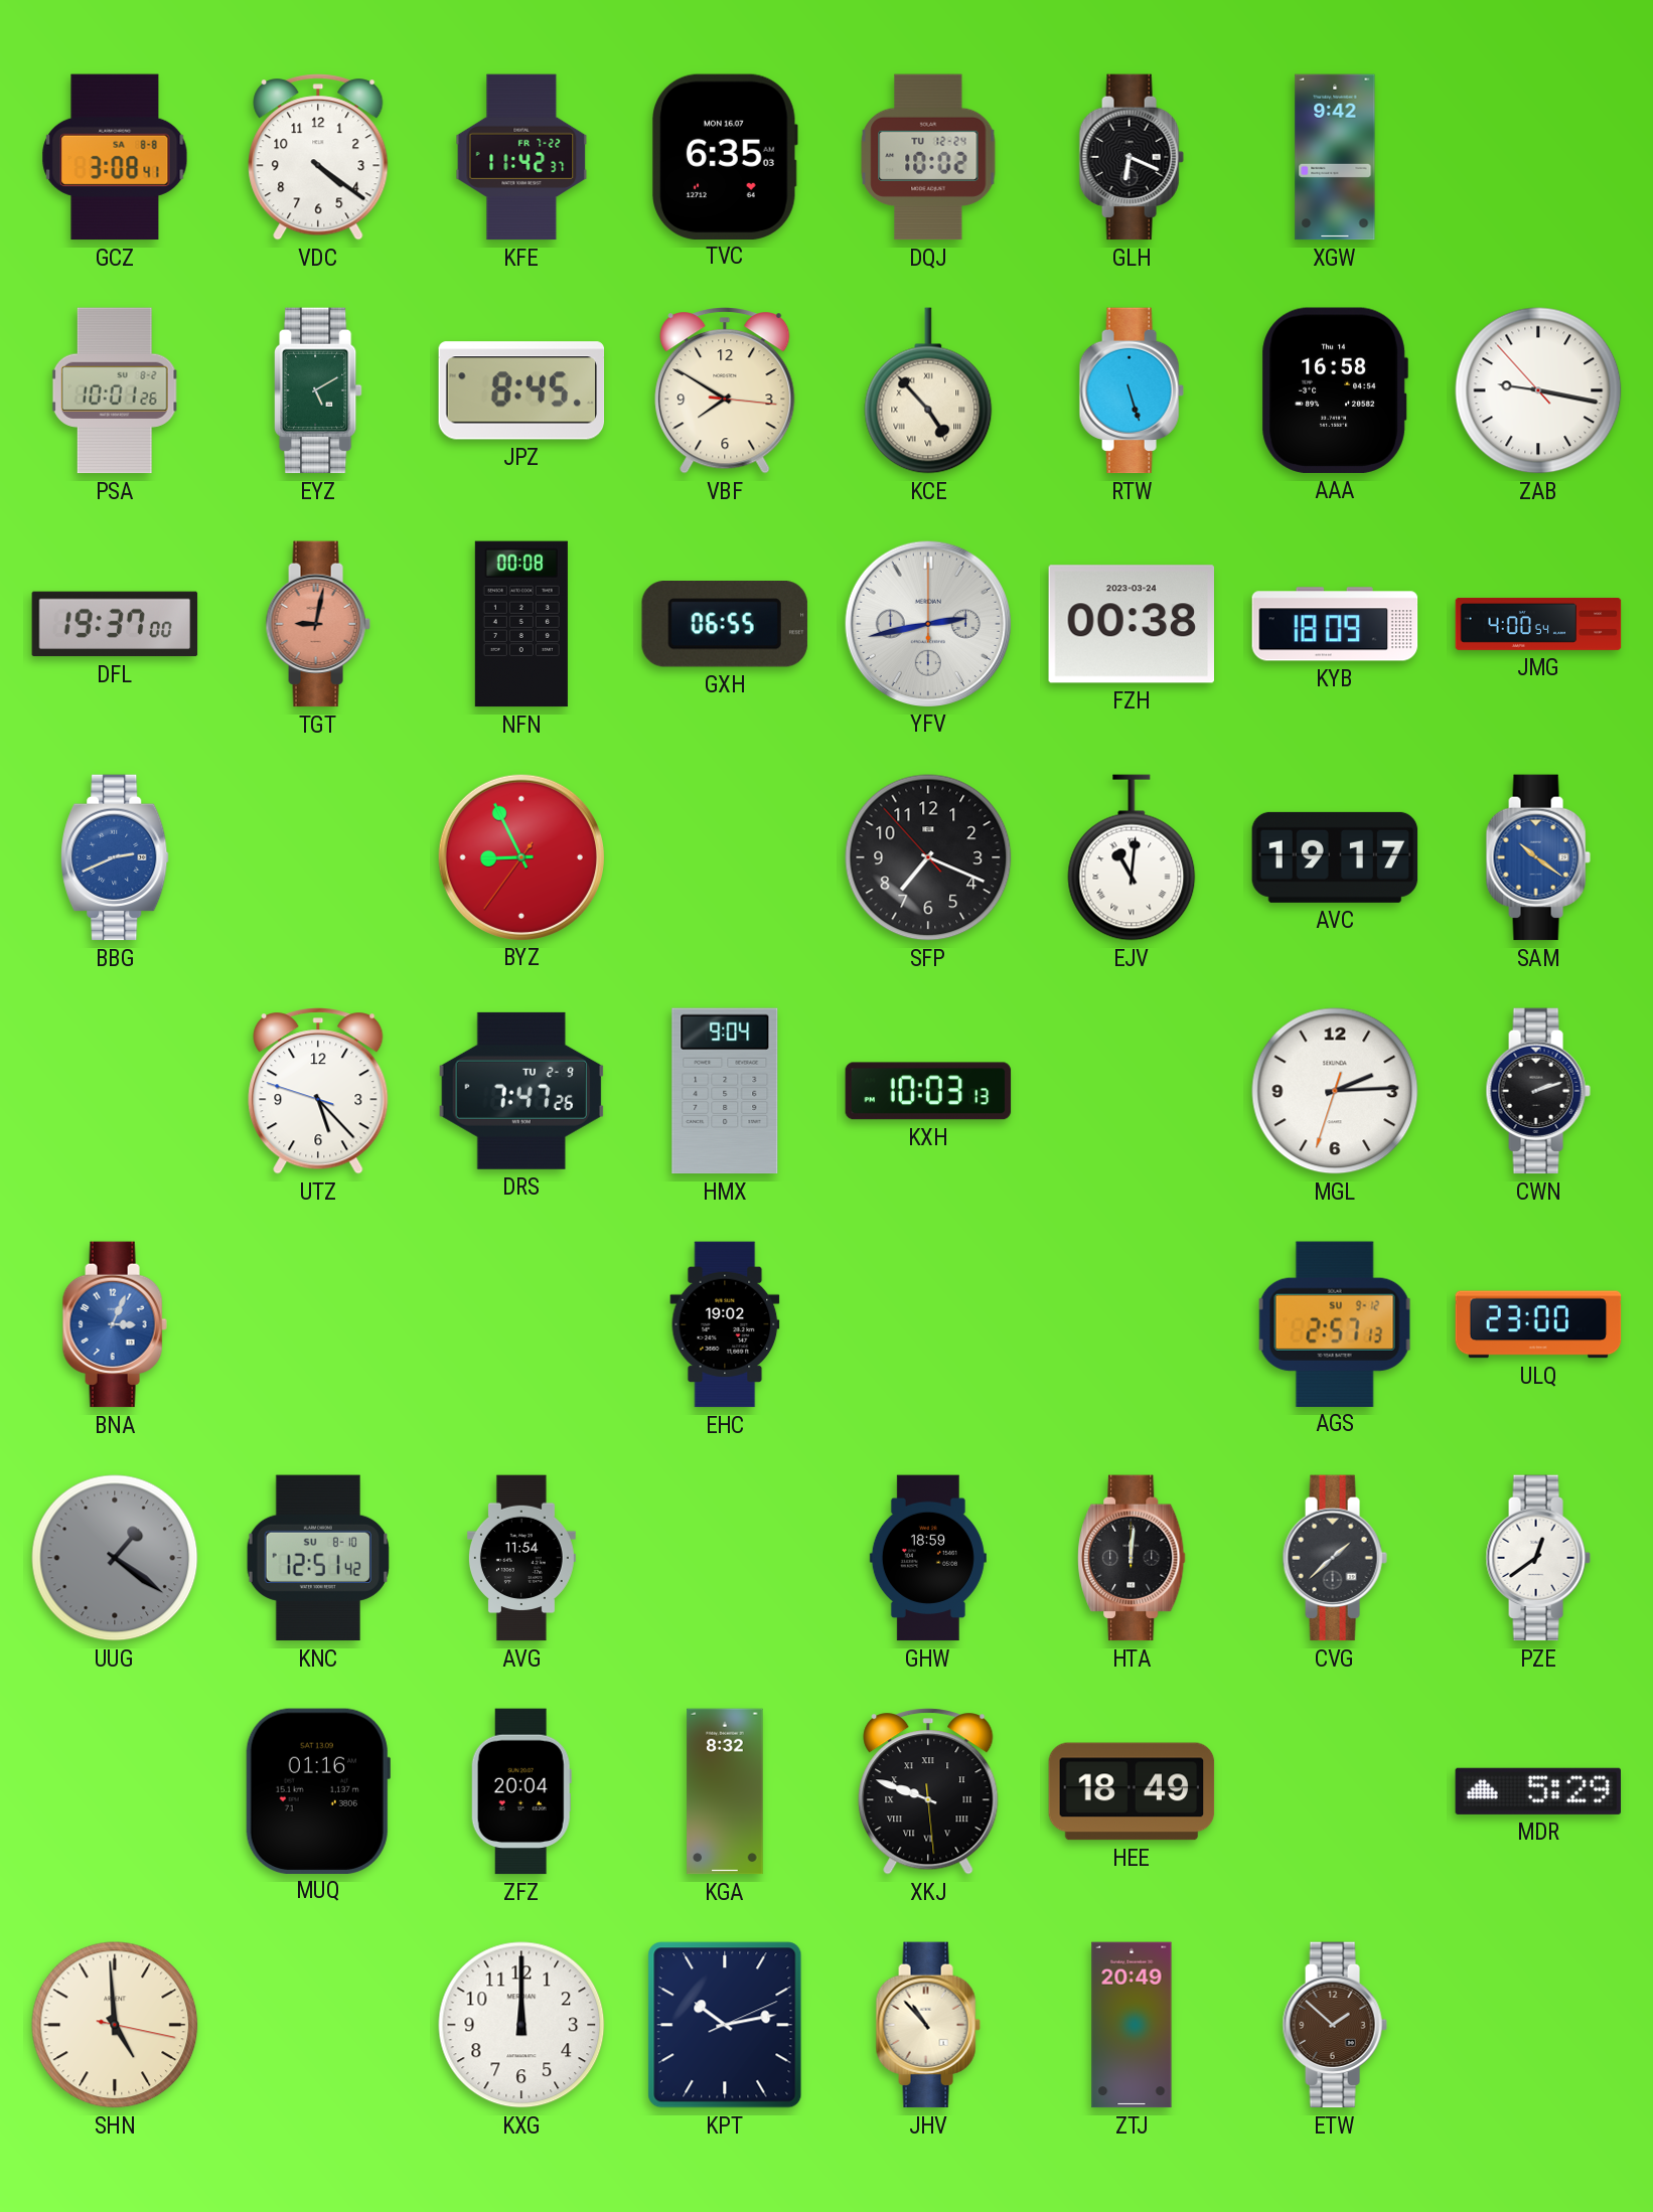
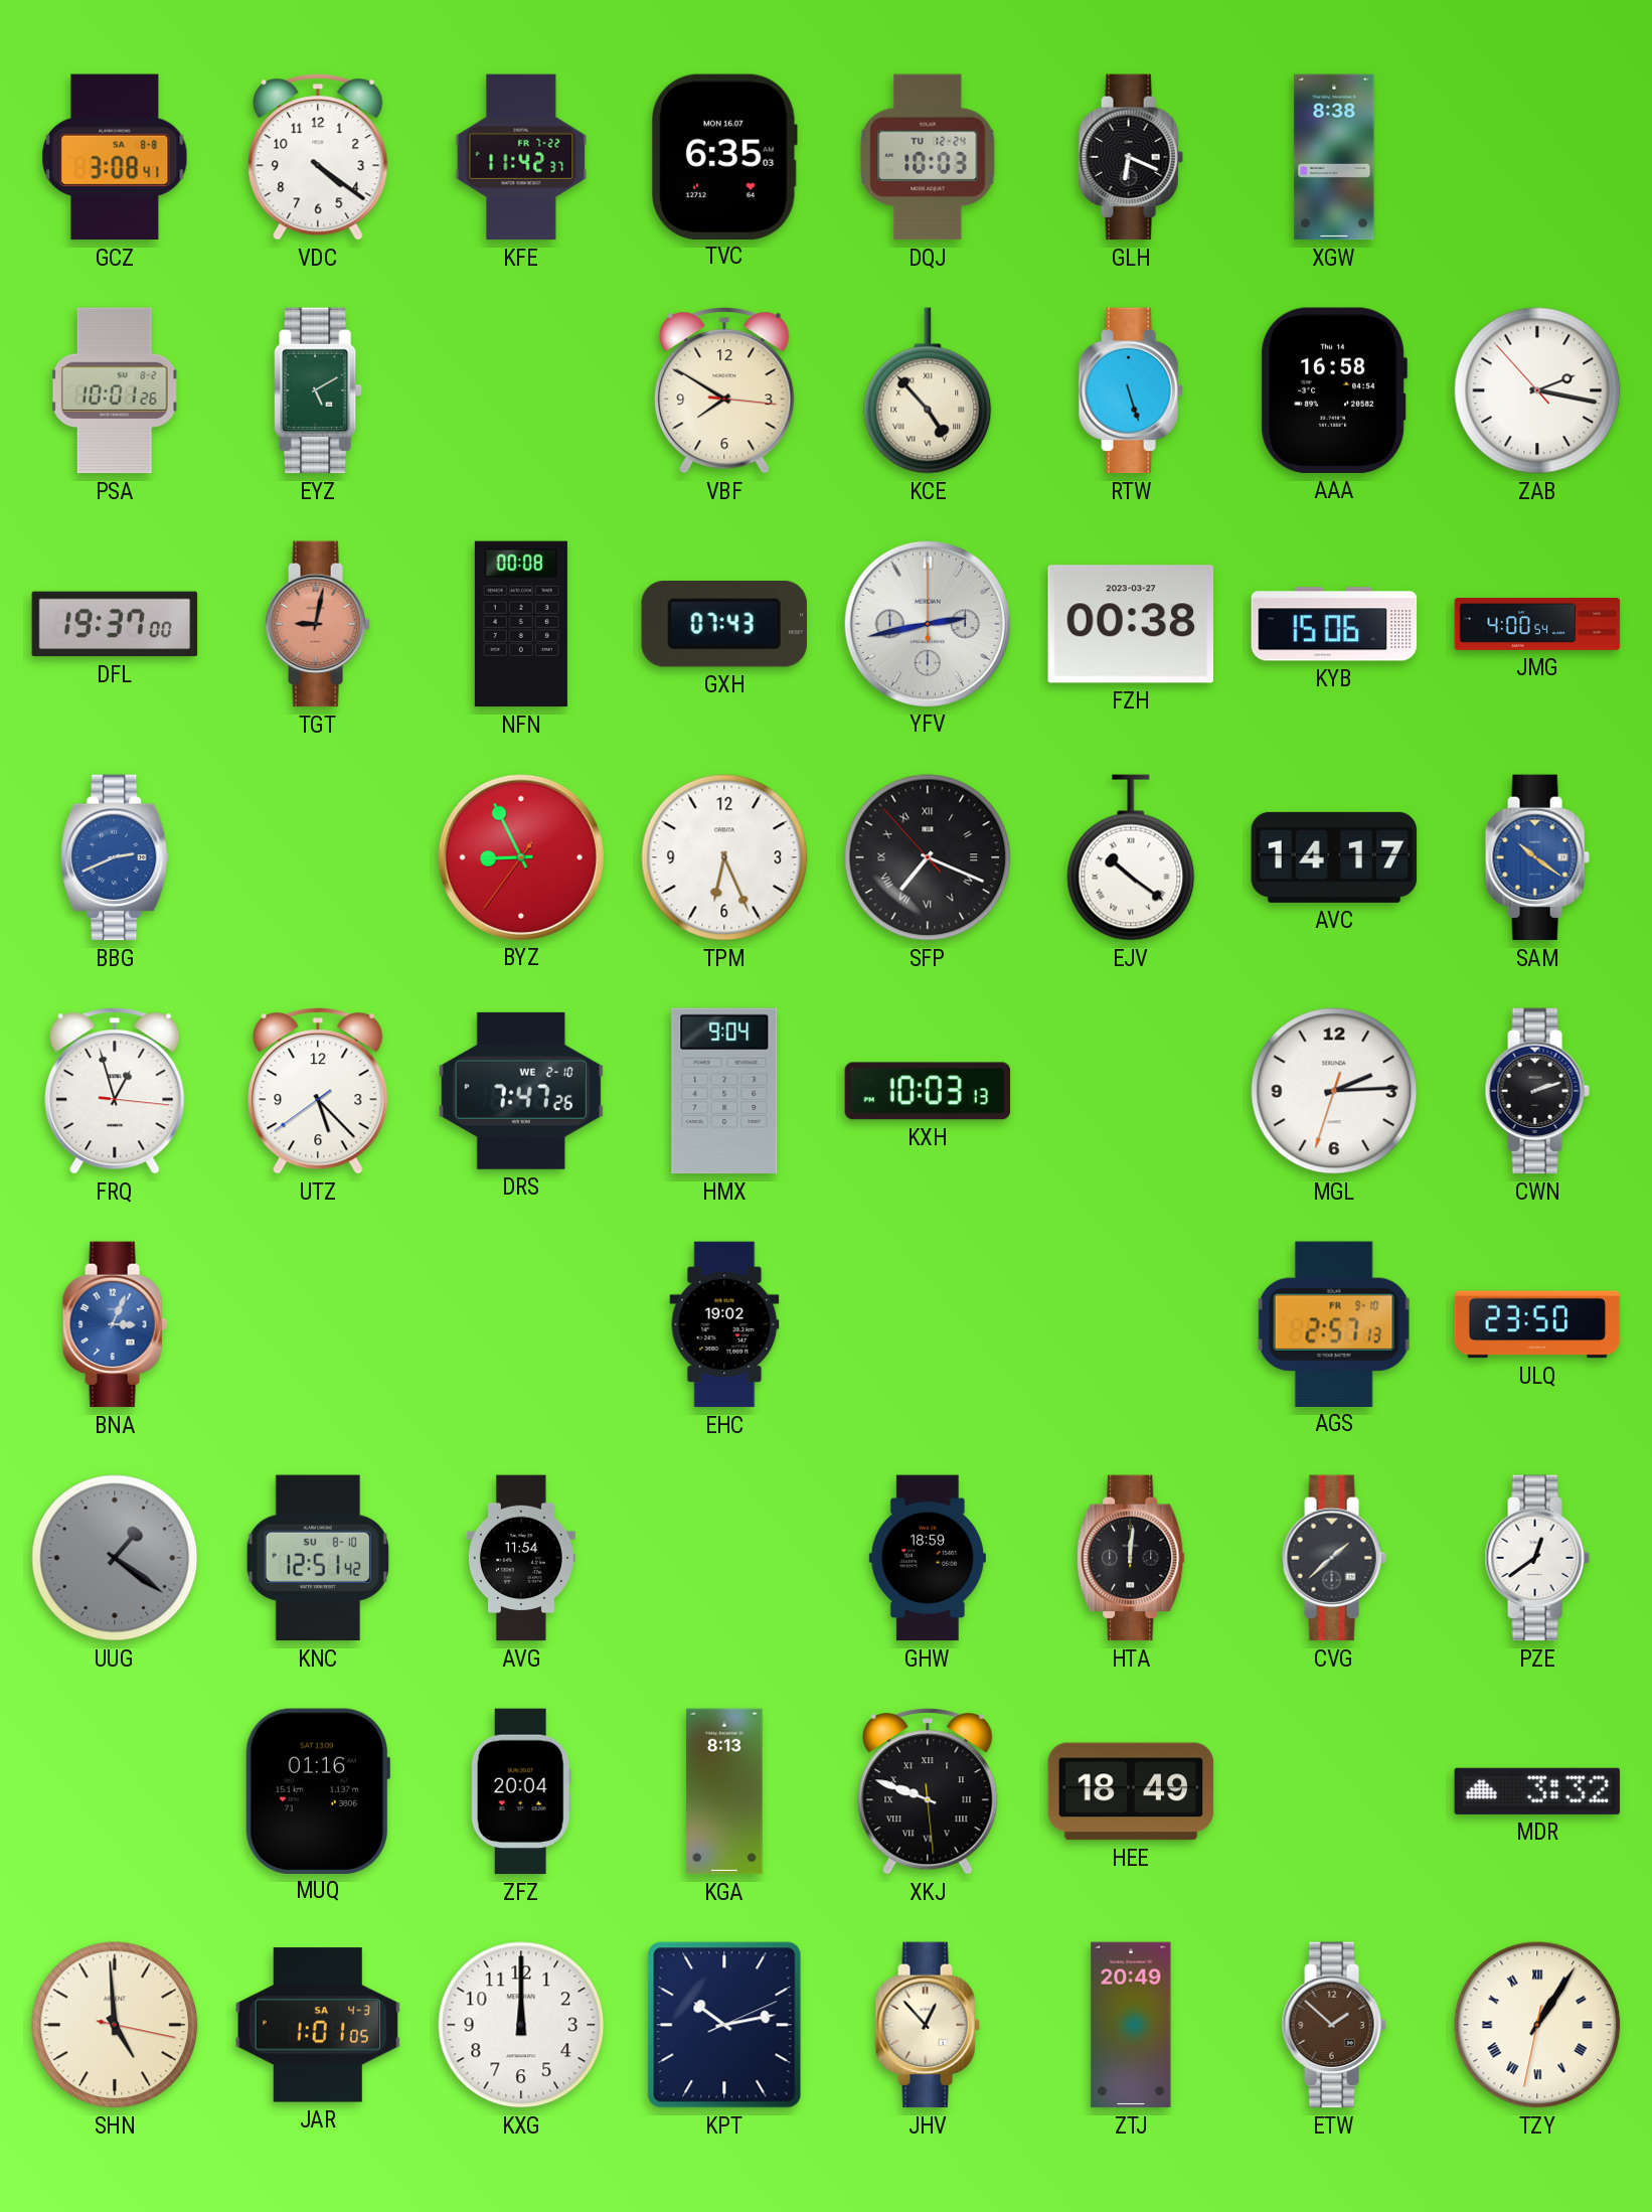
DQJ: 10:02 -> 10:03
XGW: 9:42 -> 8:38
JPZ: 8:45 -> none
ZAB: 9:16 -> 2:16
GXH: 06:55 -> 07:43
FZH date: 2023-03-24 -> 2023-03-27
KYB: 18:09 -> 15:06
TPM: none -> 6:26
SFP numerals: Arabic -> Roman
EJV: 11:01 -> 10:21
AVC: 19:17 -> 14:17
FRQ: none -> 12:57
UTZ: 5:22:48 -> 5:22:39
DRS date: TU 2-9 -> WE 2-10
AGS date: SU 9-12 -> FR 9-10
ULQ: 23:00 -> 23:50
KGA: 8:32 -> 8:13
MDR: 5:29 -> 3:32
JAR: none -> 1:01
JHV: 10:53 -> 12:53
TZY: none -> 1:05
